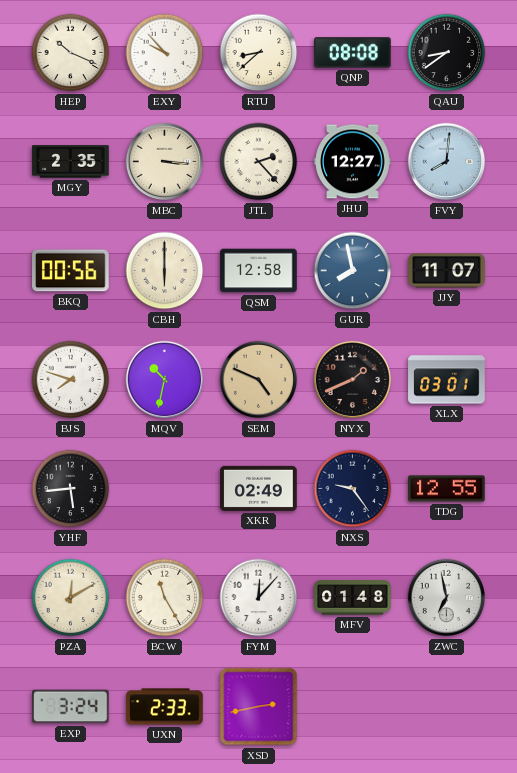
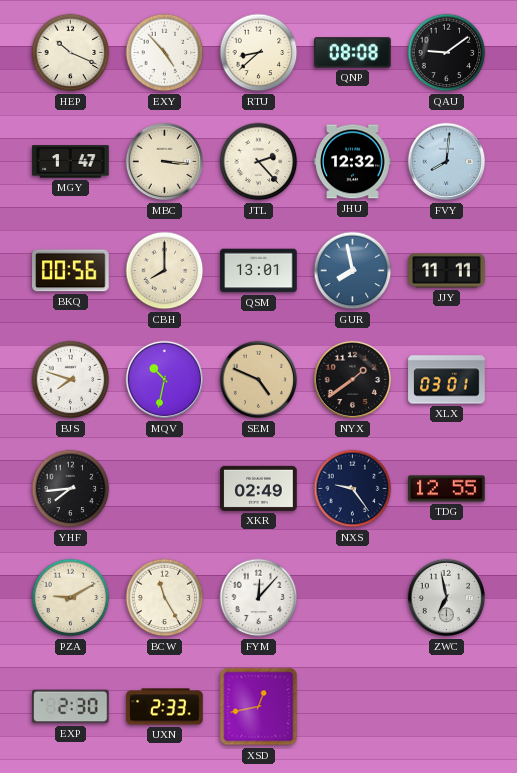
EXY: 9:53 -> 4:53
QAU: 8:39 -> 9:09
MGY: 2:35 -> 1:47
JHU: 12:27 -> 12:32
CBH: 6:00 -> 8:00
QSM: 12:58 -> 13:01
JJY: 11:07 -> 11:11
NYX: 1:41 -> 1:39
YHF: 5:44 -> 7:44
PZA: 12:10 -> 9:10
MFV: 01:48 -> none
EXP: 3:24 -> 2:30
XSD: 2:43 -> 12:43
